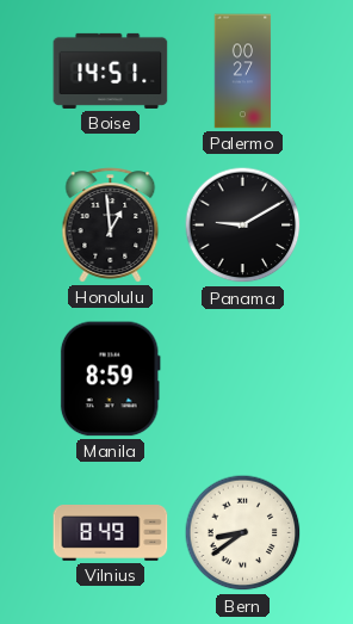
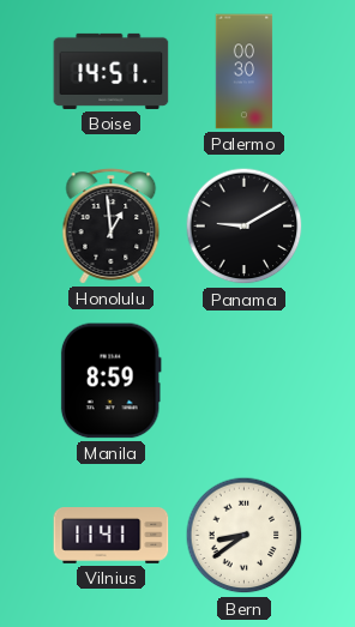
Palermo: 00:27 -> 00:30
Vilnius: 8:49 -> 11:41
